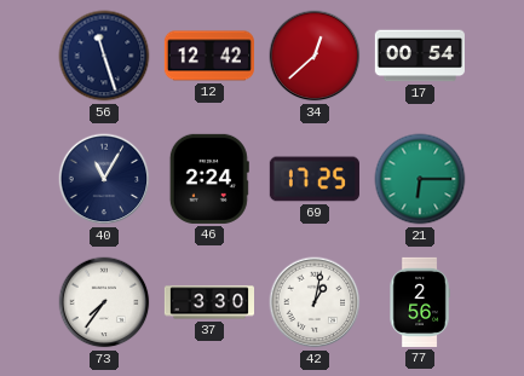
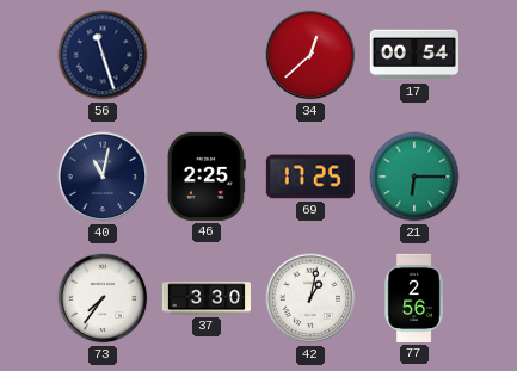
12: 12:42 -> none
40: 11:05 -> 11:02
46: 2:24 -> 2:25
